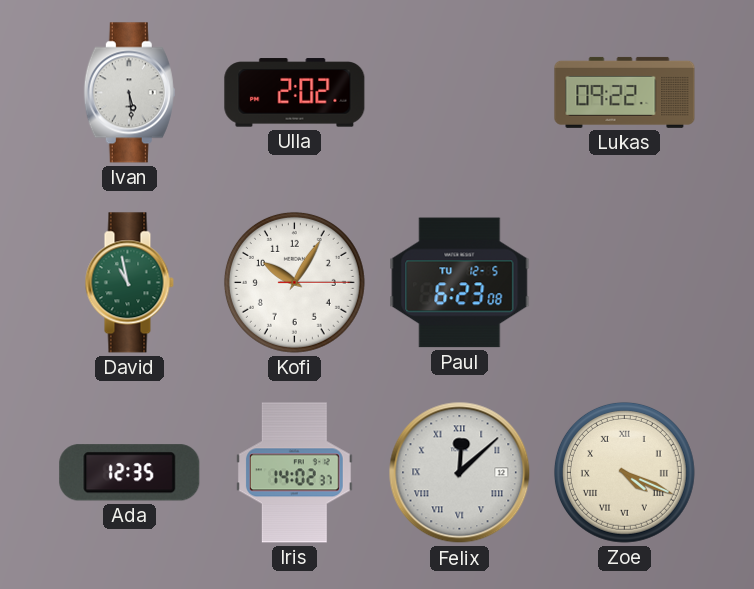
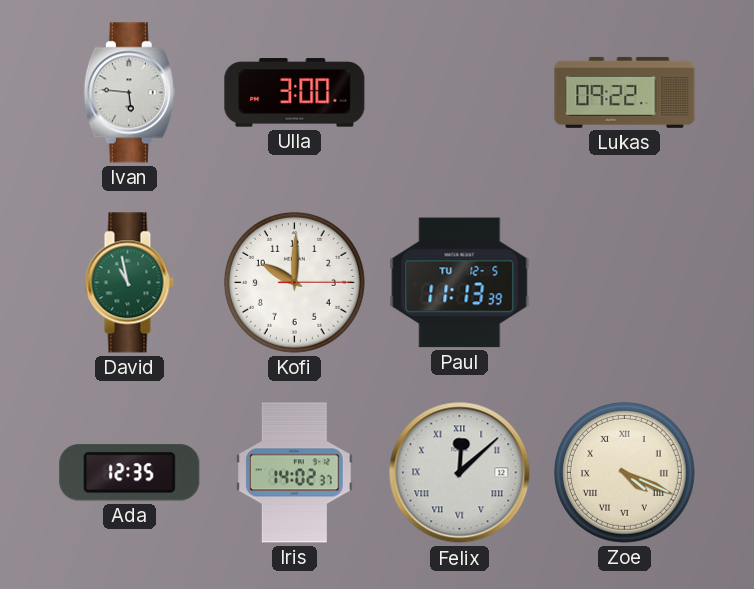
Ivan: 5:29 -> 5:46
Ulla: 2:02 -> 3:00
Kofi: 10:05 -> 10:00
Paul: 6:23 -> 11:13
